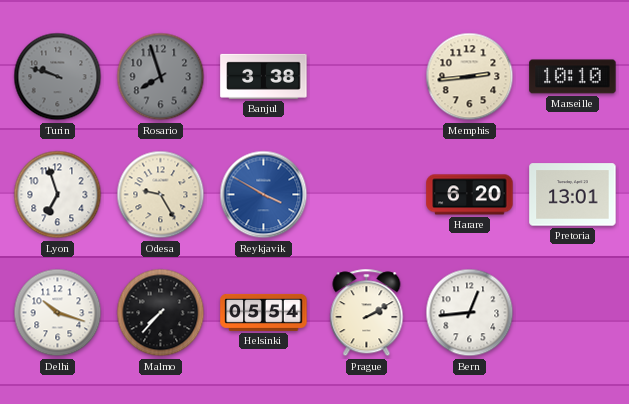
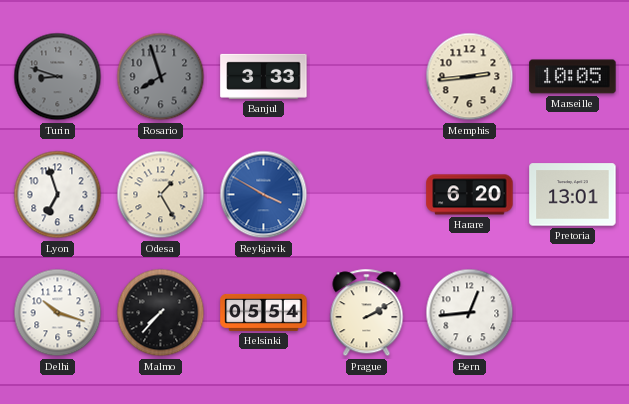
Turin: 9:48 -> 8:48
Banjul: 3:38 -> 3:33
Marseille: 10:10 -> 10:05
Odesa: 9:25 -> 1:25
